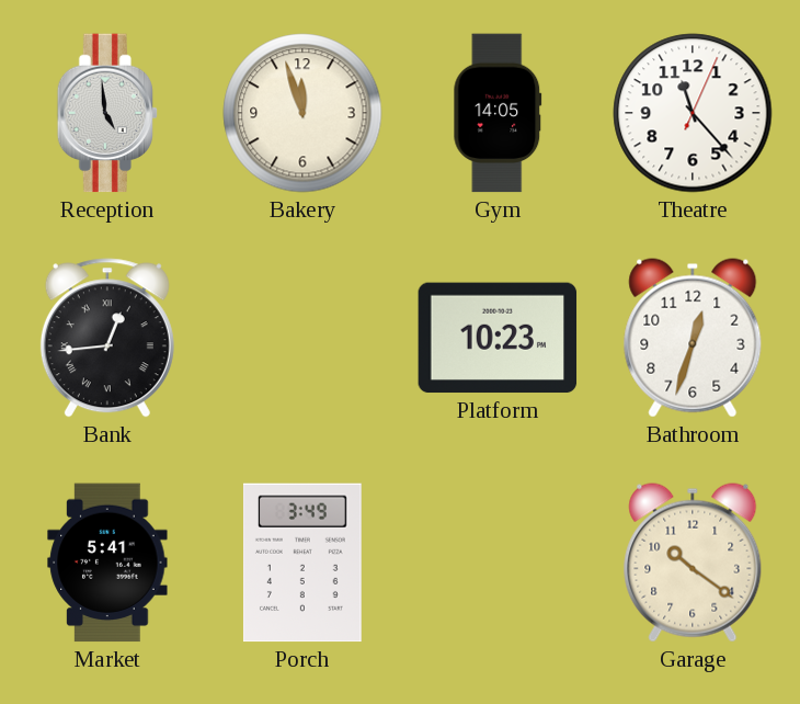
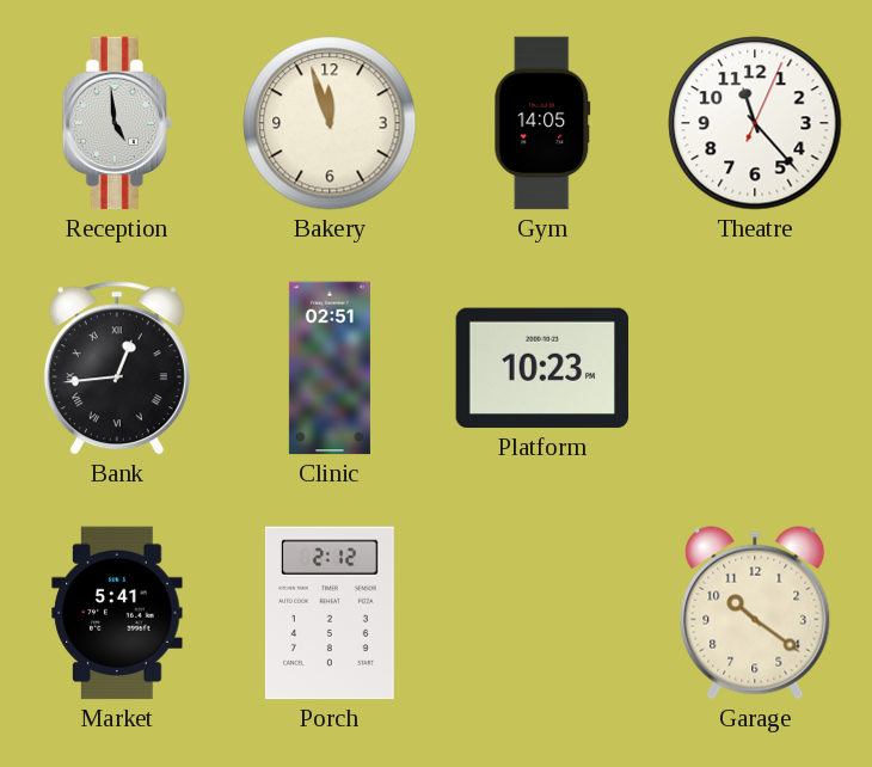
Clinic: none -> 02:51
Bathroom: 12:33 -> none
Porch: 3:49 -> 2:12
